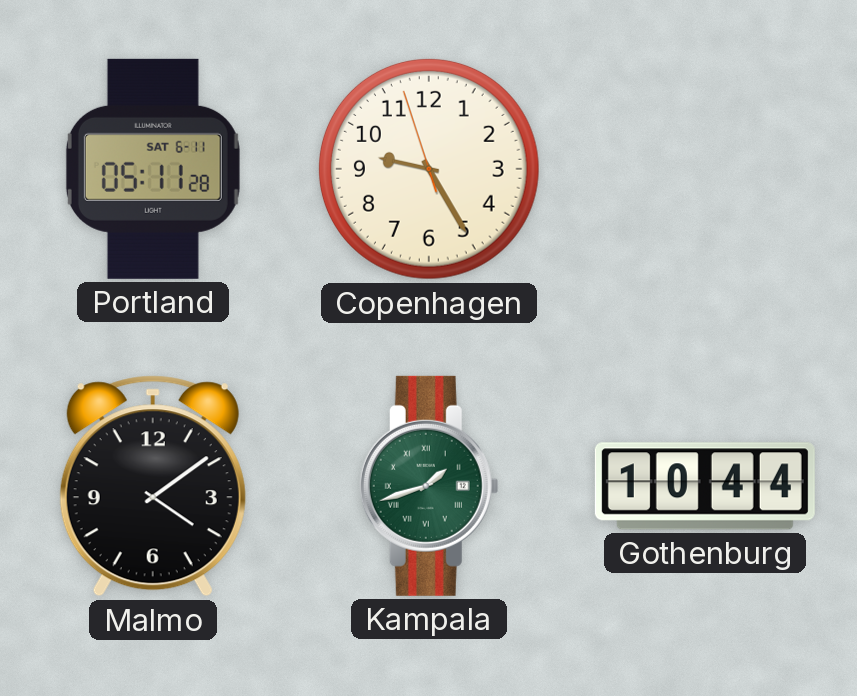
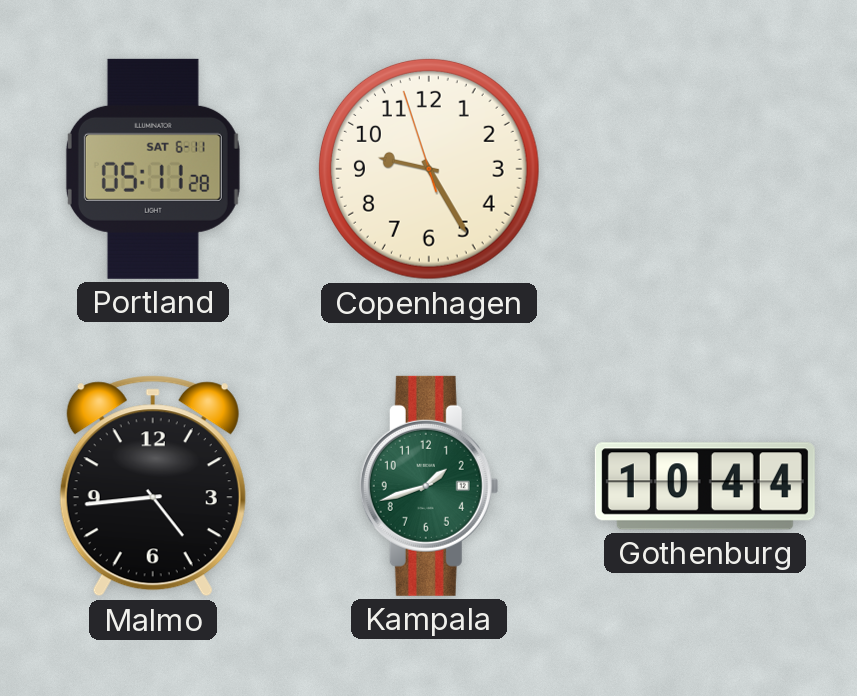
Malmo: 4:09 -> 4:44
Kampala numerals: Roman -> Arabic
